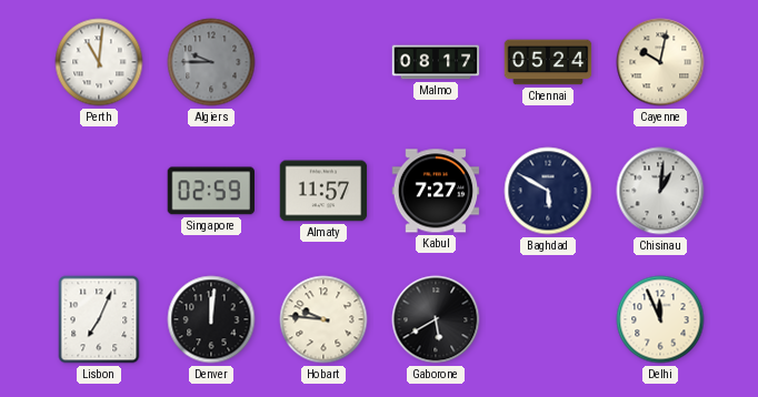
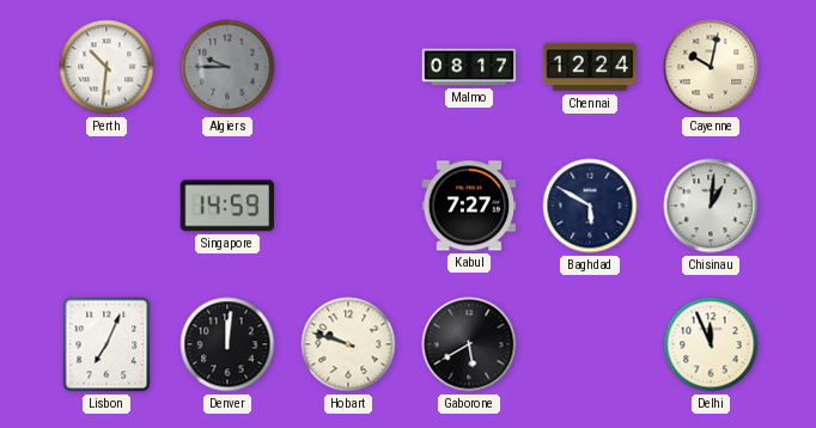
Perth: 11:01 -> 10:31
Chennai: 05:24 -> 12:24
Singapore: 02:59 -> 14:59
Almaty: 11:57 -> none
Hobart: 9:46 -> 9:48
